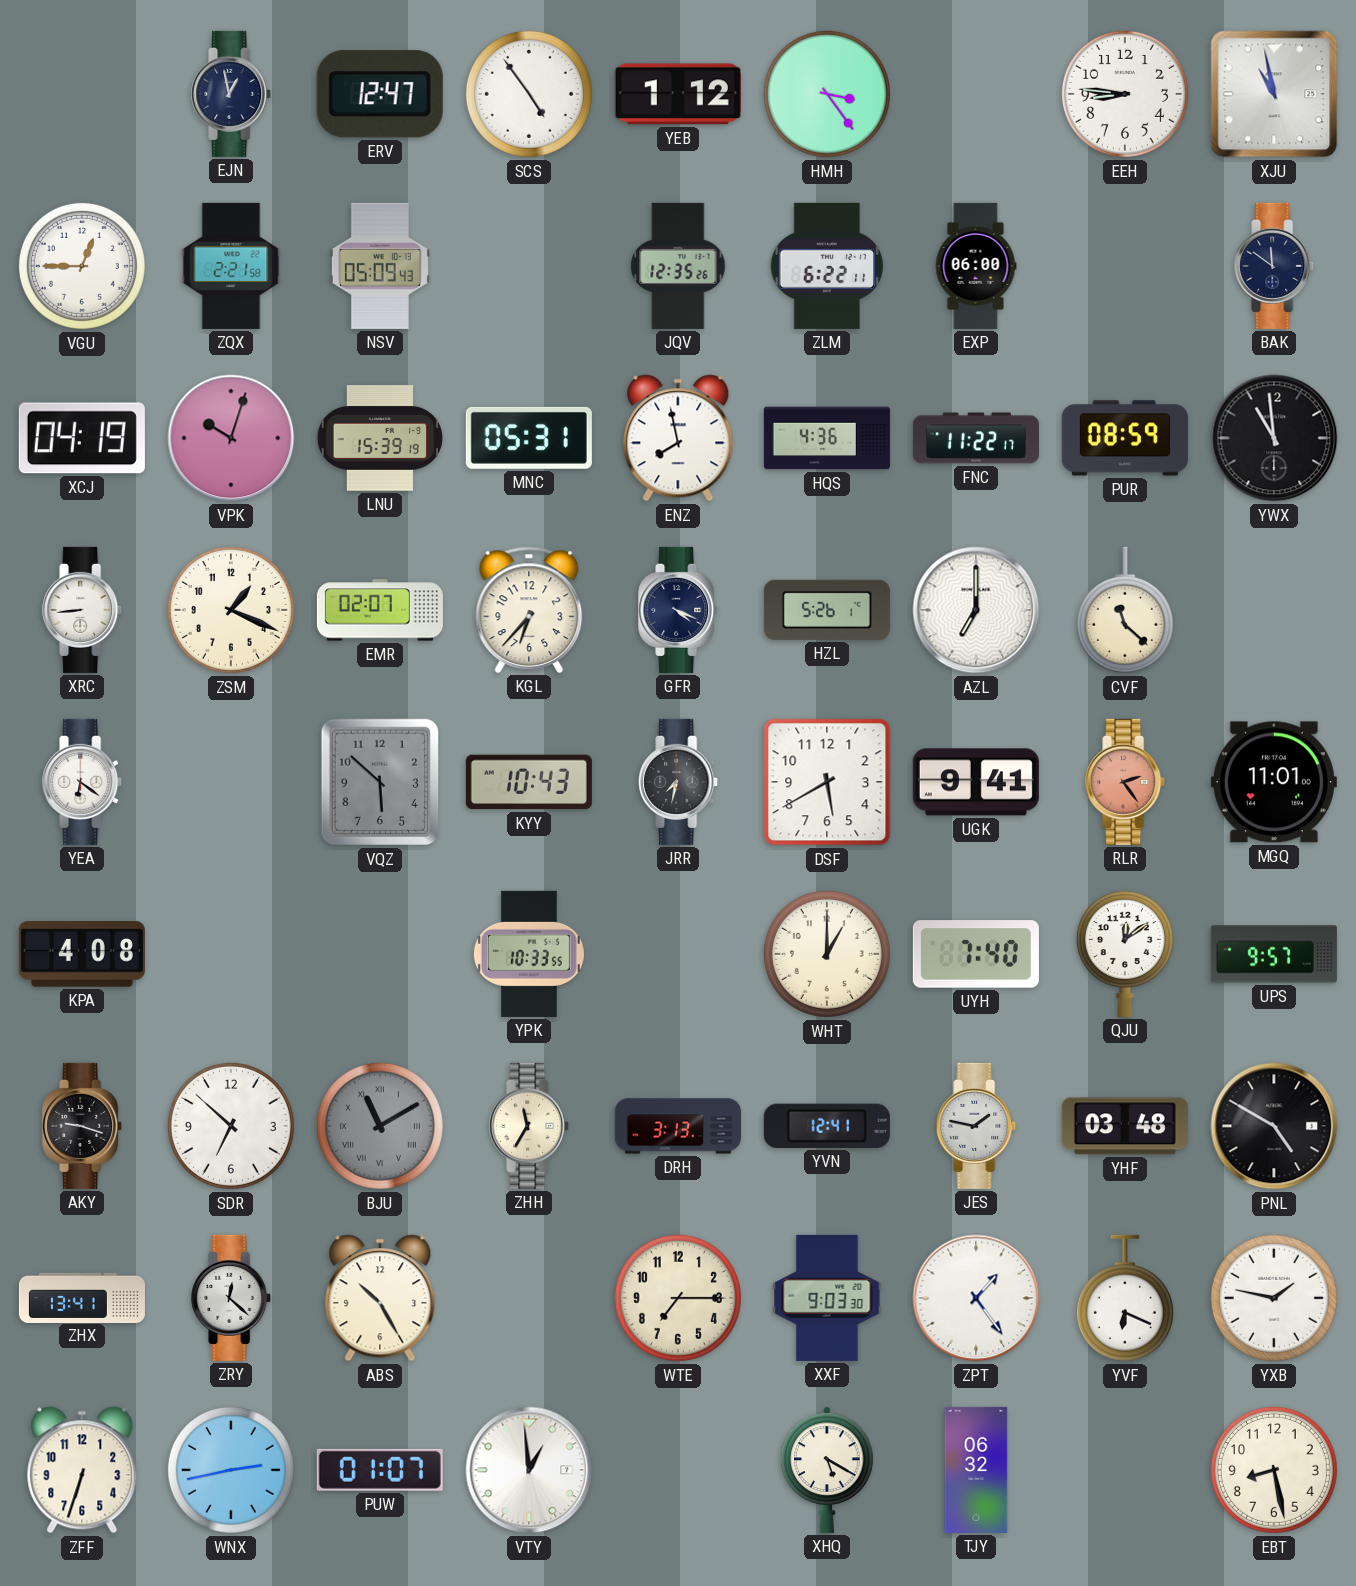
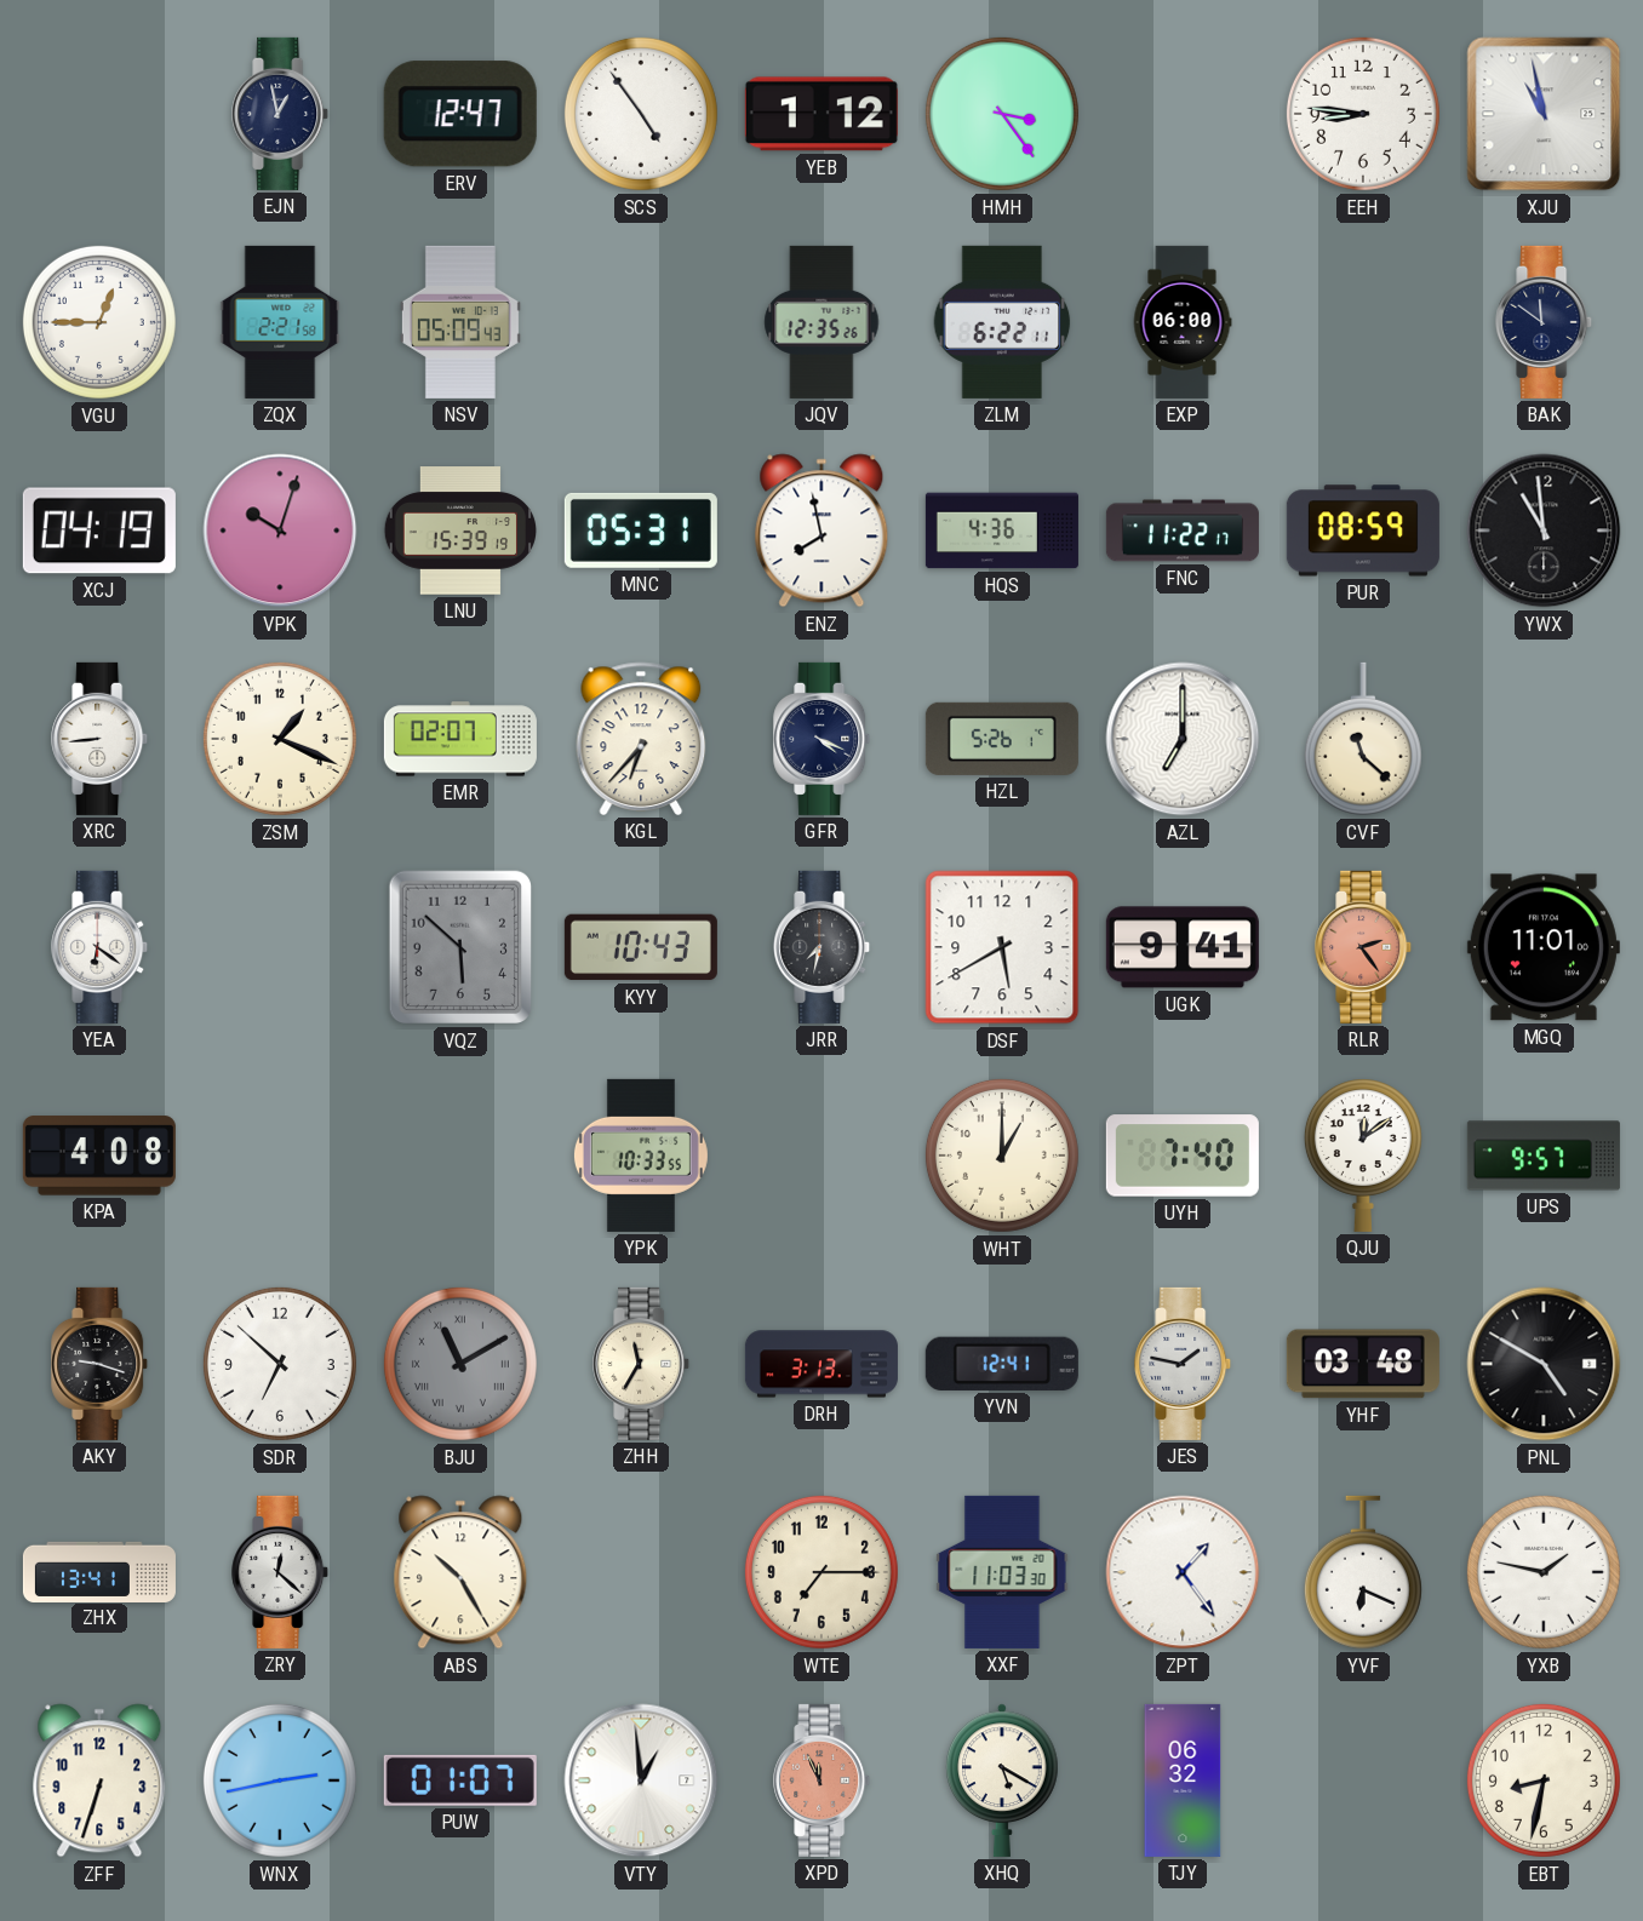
XXF: 9:03 -> 11:03
XPD: none -> 11:56
EBT: 8:28 -> 8:32
